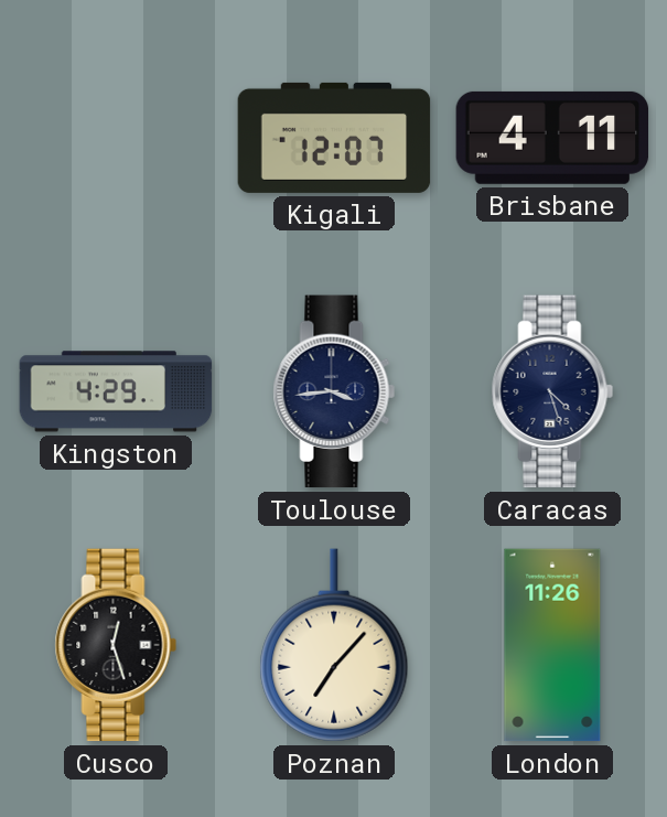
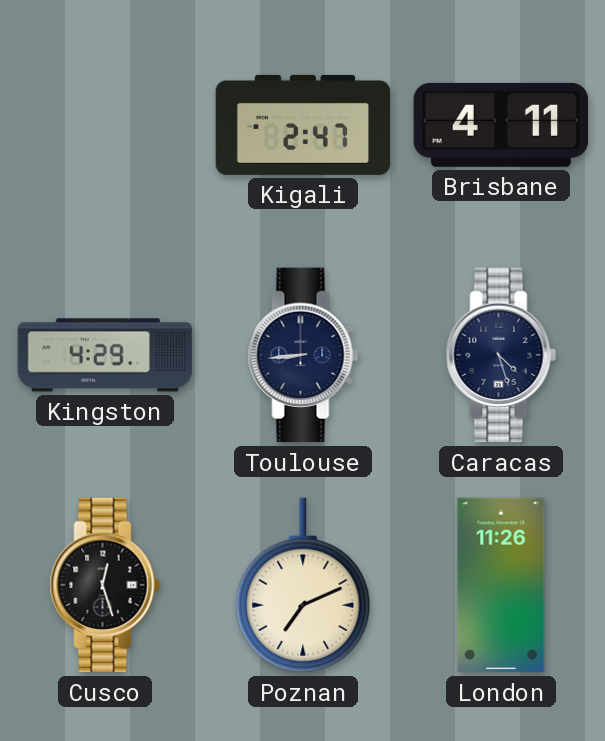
Kigali: 12:07 -> 2:47
Toulouse: 3:44 -> 8:44
Poznan: 7:07 -> 7:11
